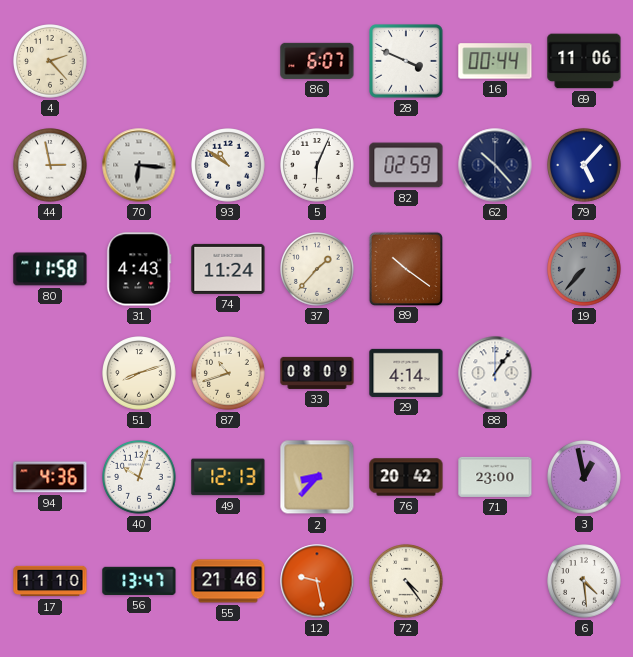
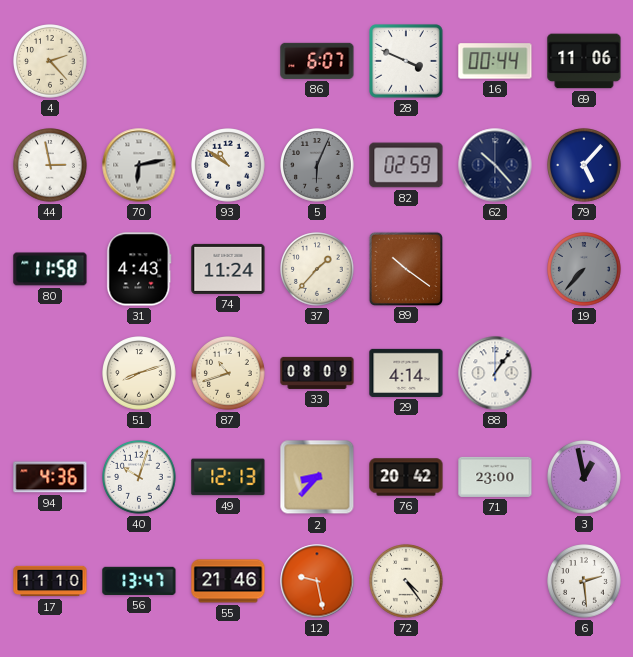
70: 6:16 -> 6:13
5 dial: white -> grey
6: 4:29 -> 2:29
